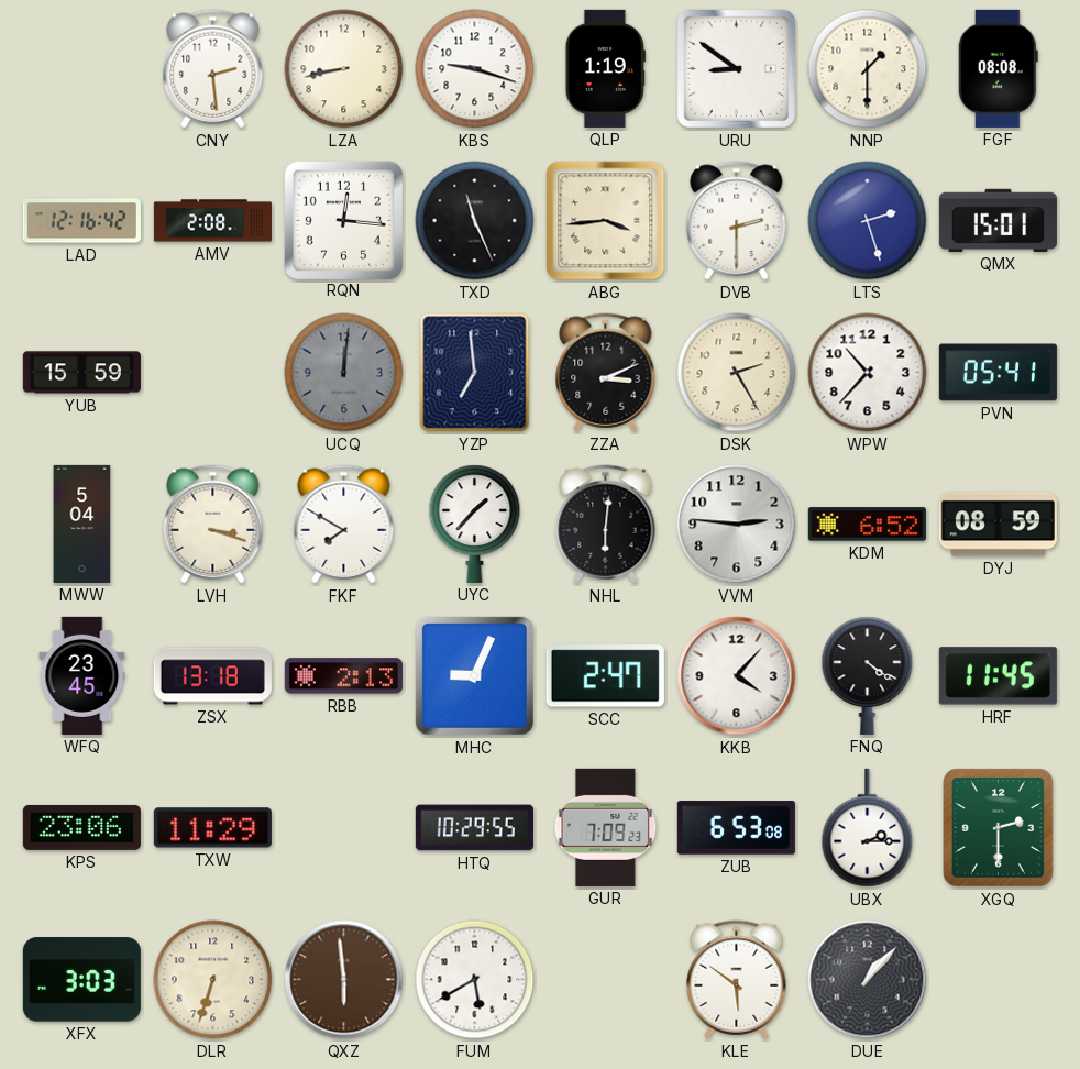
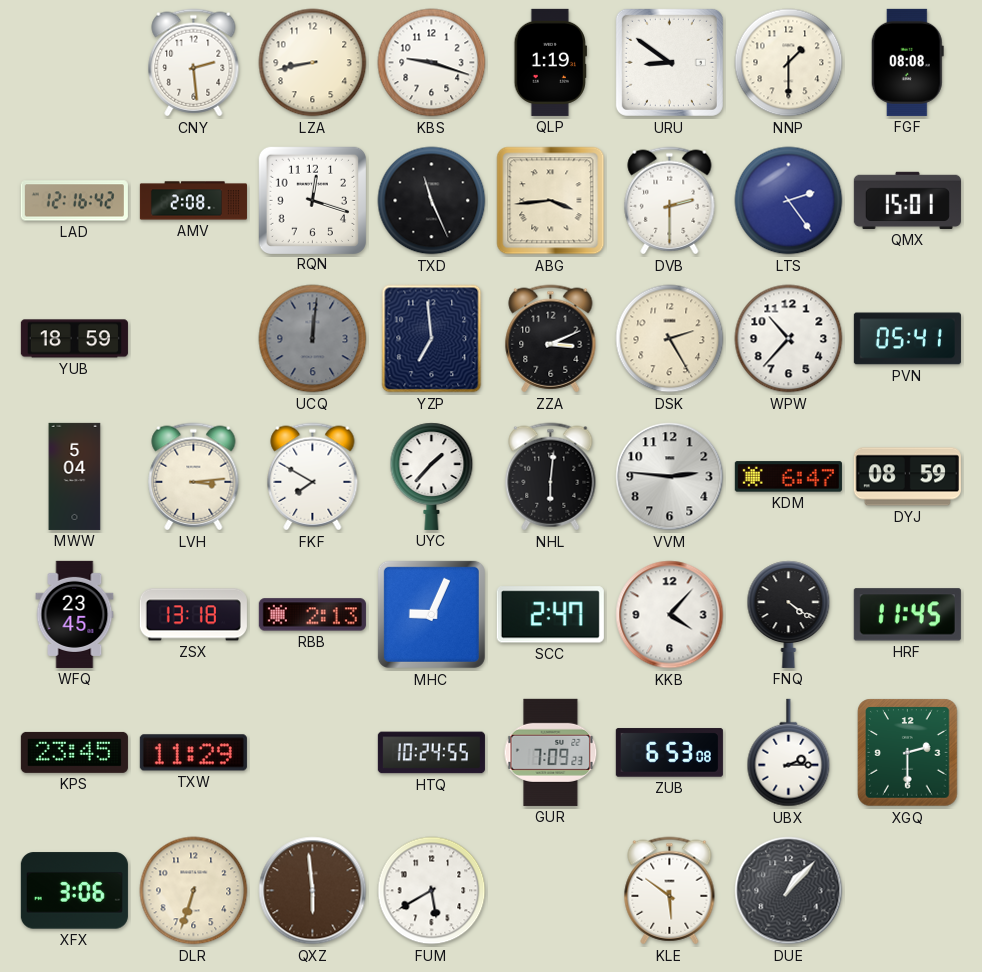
RQN: 12:16 -> 12:18
LTS: 2:27 -> 2:24
YUB: 15:59 -> 18:59
LVH: 3:18 -> 3:14
KDM: 6:52 -> 6:47
KPS: 23:06 -> 23:45
HTQ: 10:29 -> 10:24
XFX: 3:03 -> 3:06
